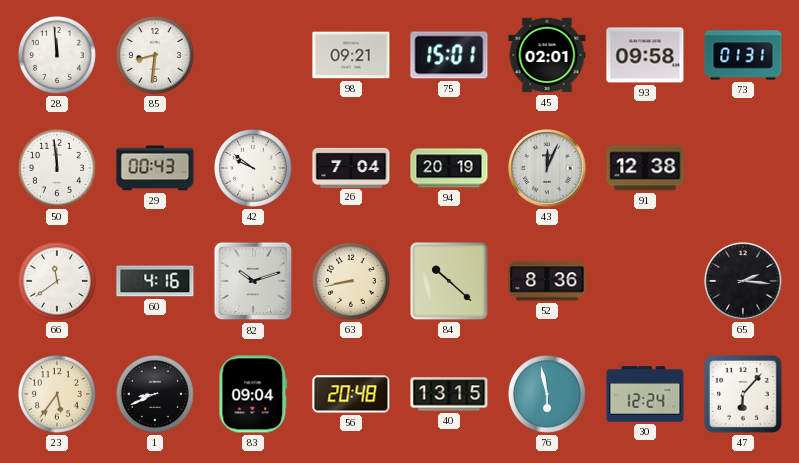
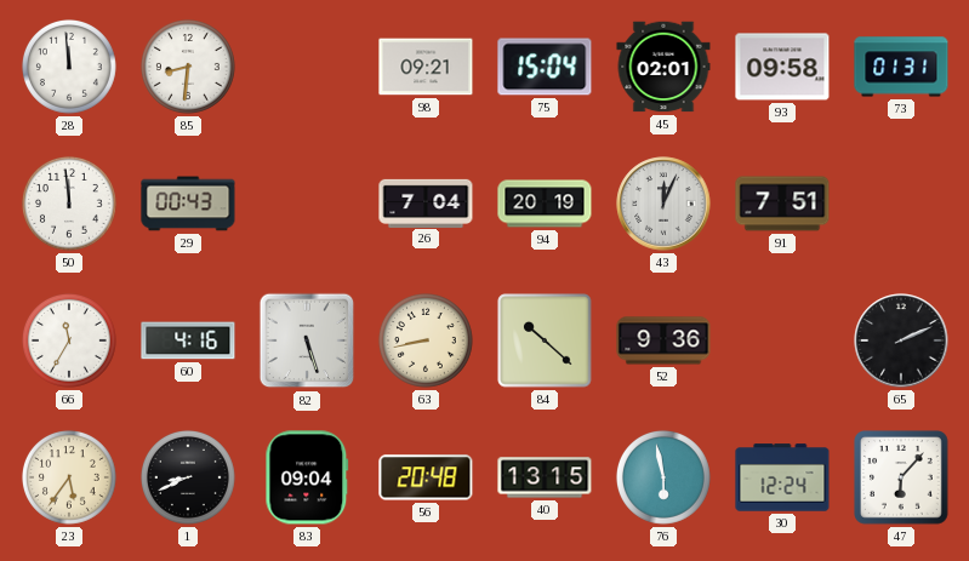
75: 15:01 -> 15:04
42: 9:51 -> none
91: 12:38 -> 7:51
66: 11:39 -> 11:35
82: 10:12 -> 5:27
52: 8:36 -> 9:36
65: 2:16 -> 2:11
